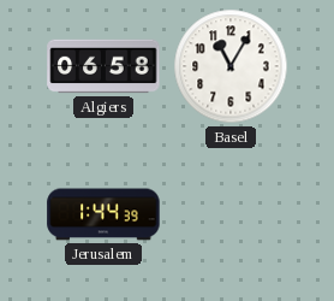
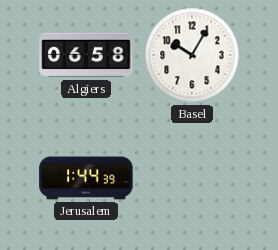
Basel: 11:05 -> 10:05
